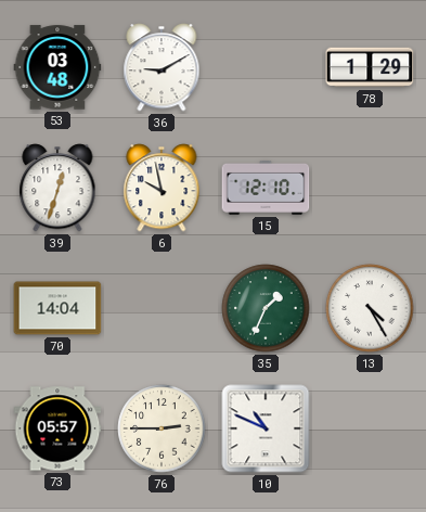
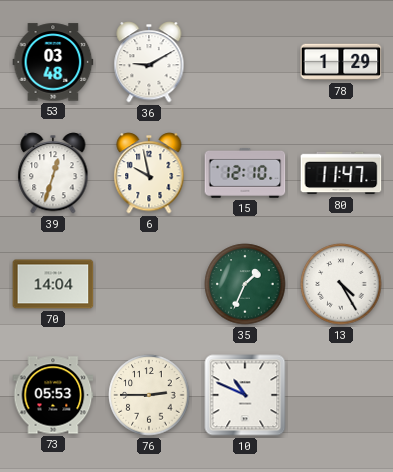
80: none -> 11:47
73: 05:57 -> 05:53
